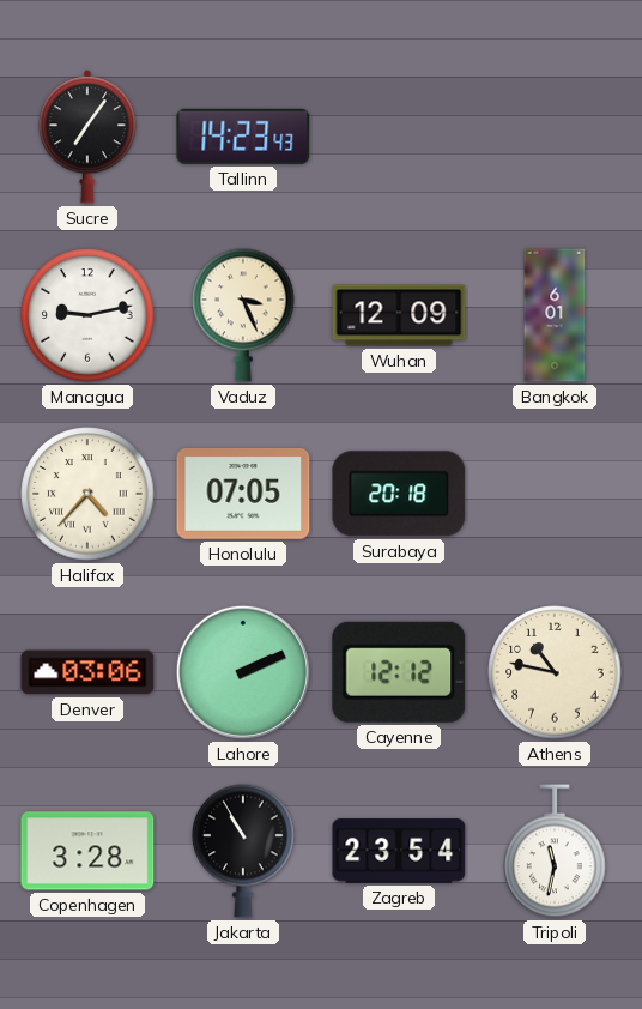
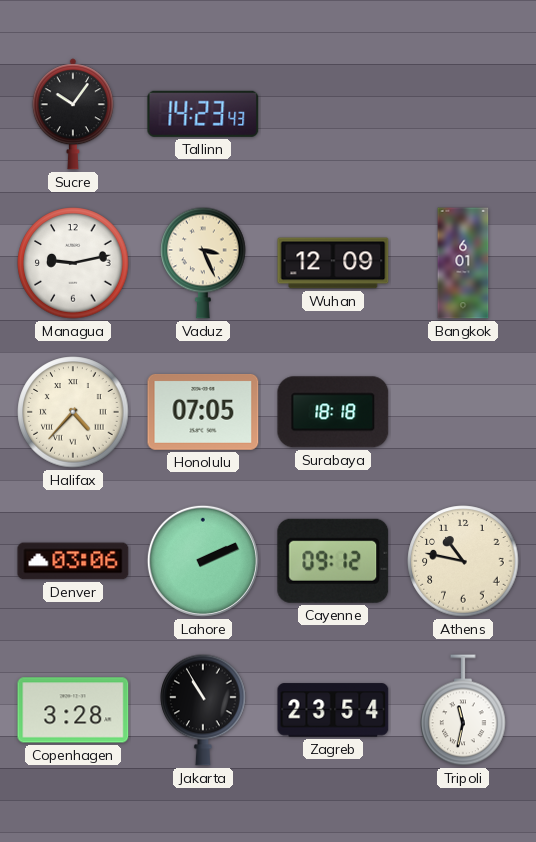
Sucre: 7:06 -> 10:06
Surabaya: 20:18 -> 18:18
Cayenne: 12:12 -> 09:12
